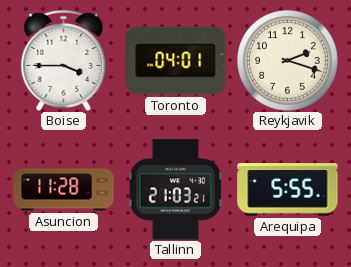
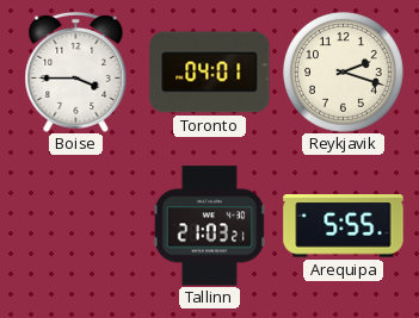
Asuncion: 11:28 -> none
